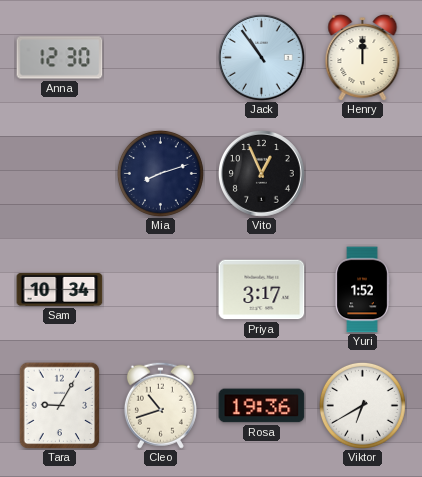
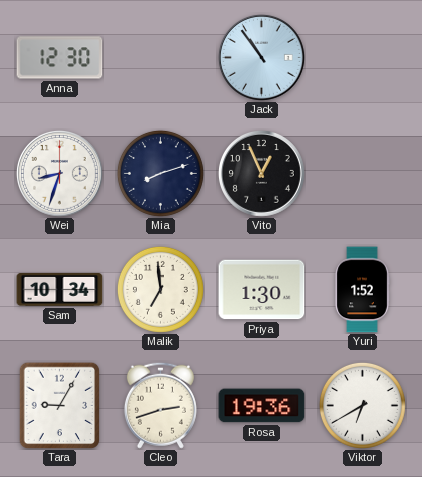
Henry: 12:00 -> none
Wei: none -> 8:33
Malik: none -> 6:59
Priya: 3:17 -> 1:30
Cleo: 10:42 -> 2:42
